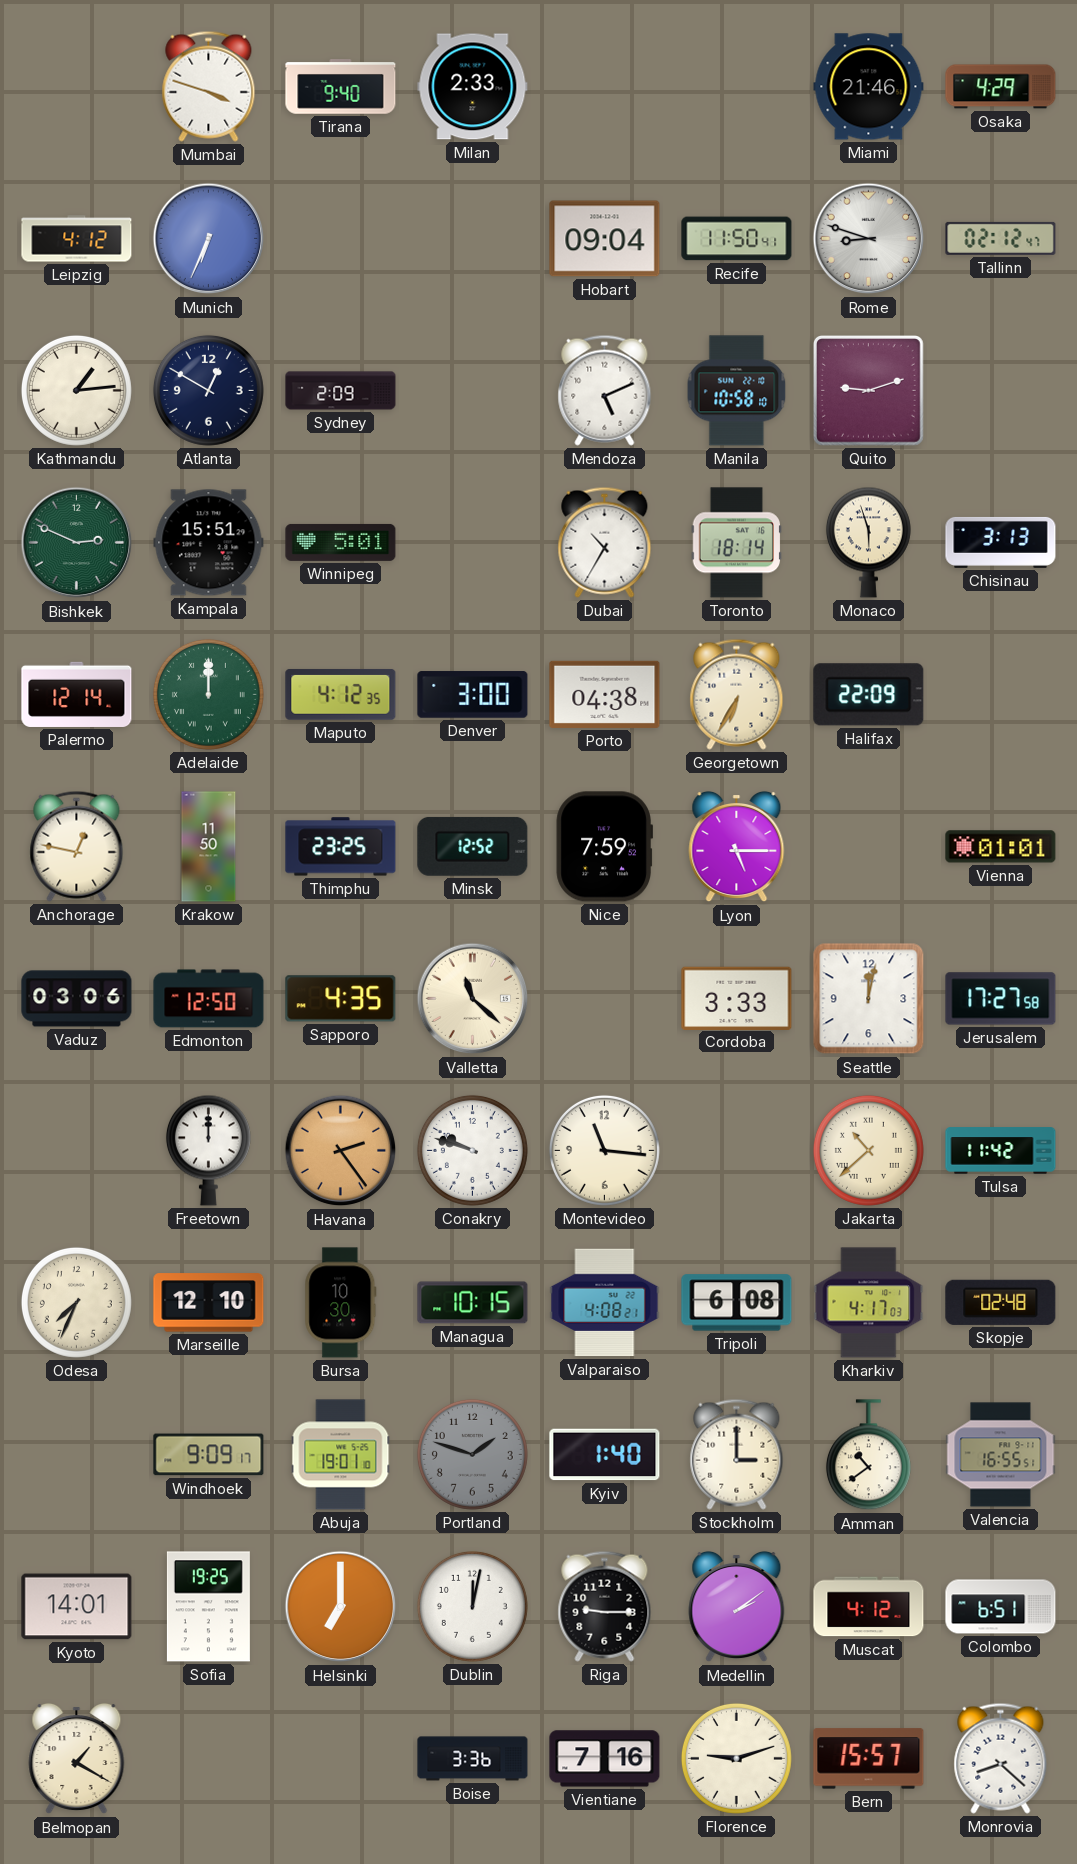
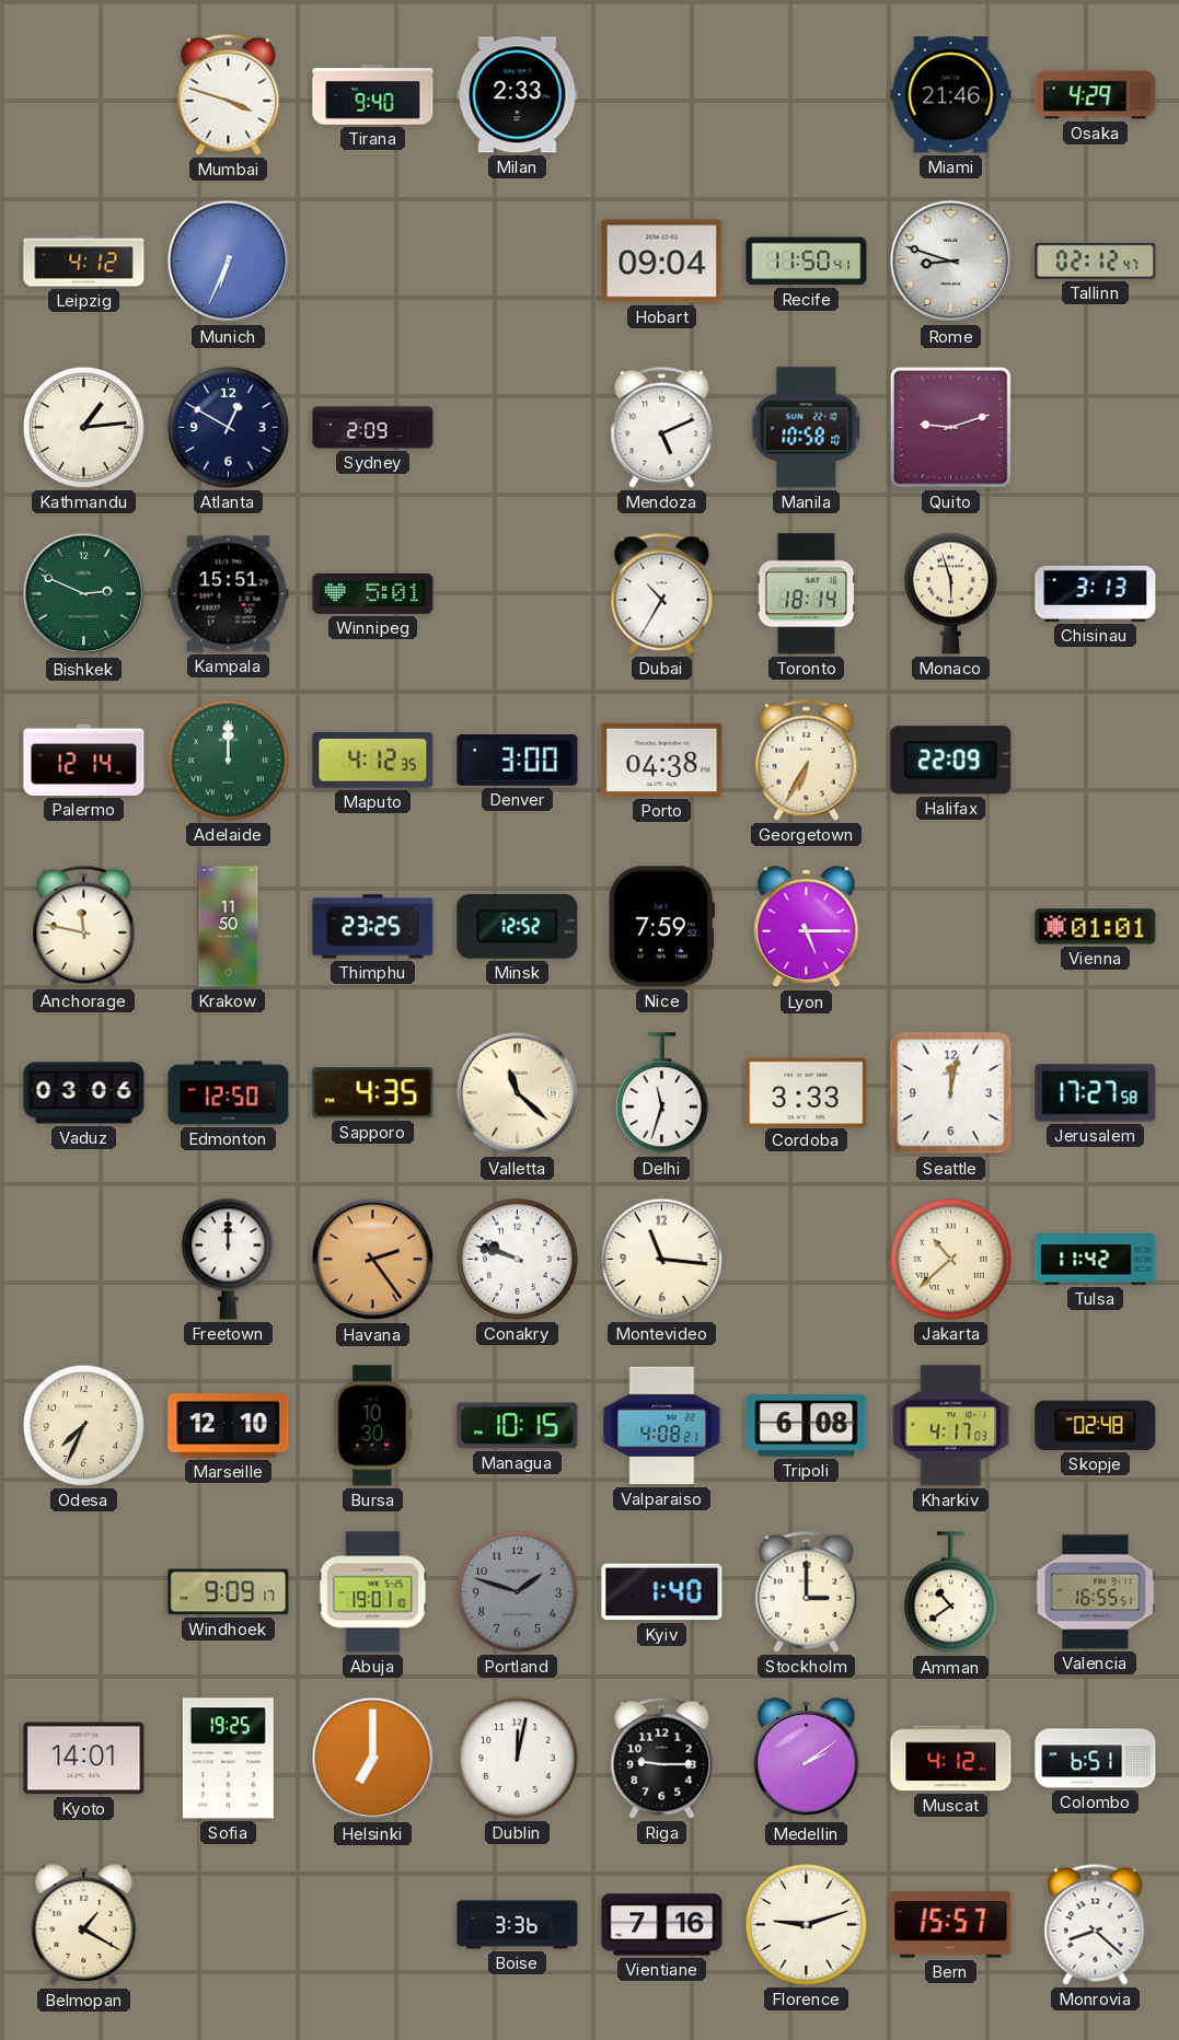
Anchorage: 12:47 -> 11:47
Delhi: none -> 11:33
